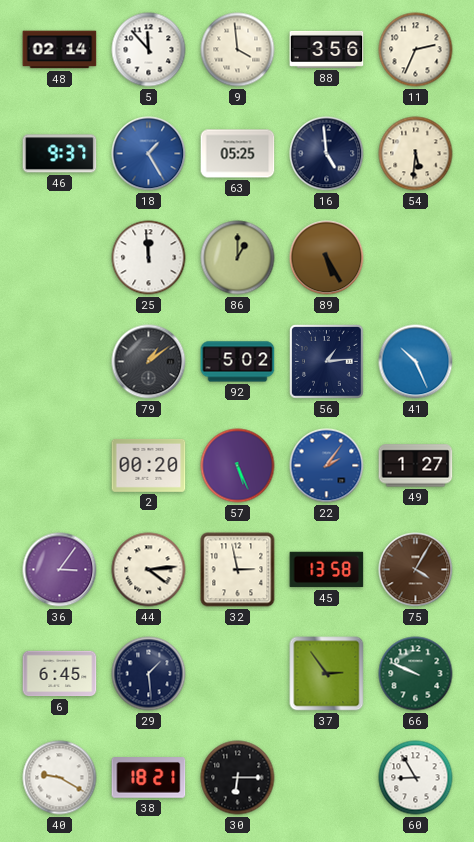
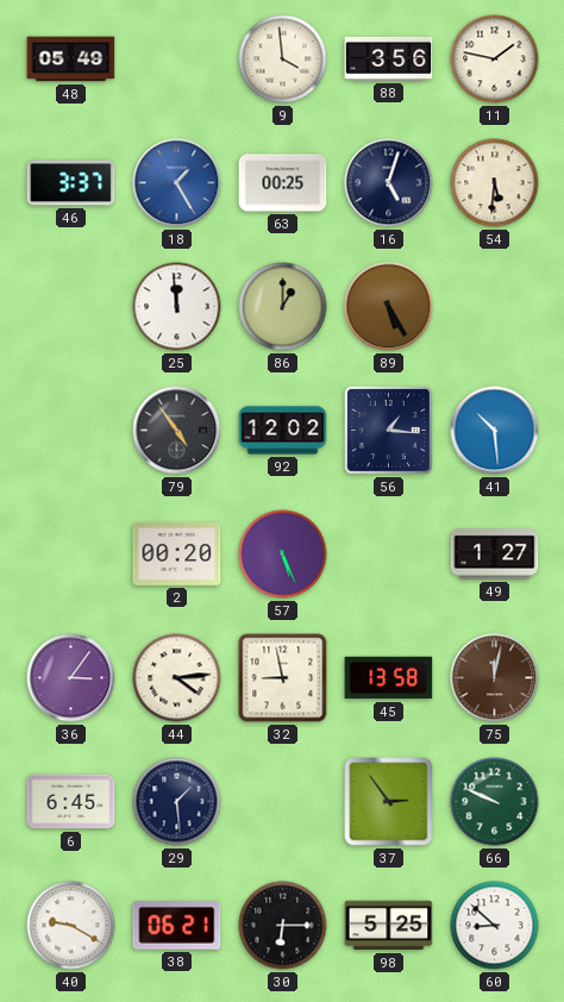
48: 02:14 -> 05:49
5: 11:53 -> none
11: 2:34 -> 1:47
46: 9:37 -> 3:37
63: 05:25 -> 00:25
16: 4:59 -> 5:03
79: 1:09 -> 4:54
92: 5:02 -> 12:02
56: 1:14 -> 1:16
41: 10:26 -> 10:29
22: 2:06 -> none
32: 2:58 -> 8:58
75: 4:05 -> 12:02
38: 18:21 -> 06:21
98: none -> 5:25
60: 8:55 -> 8:52
